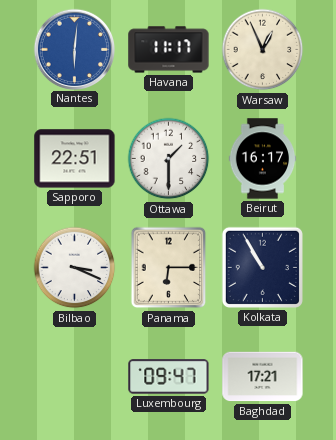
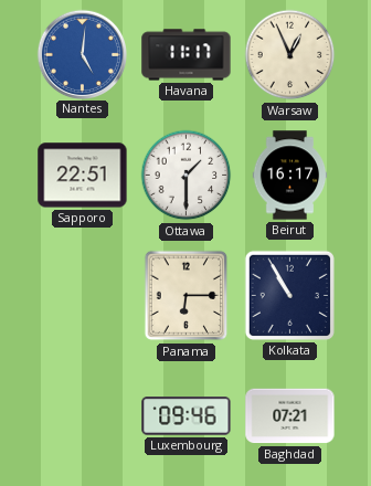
Nantes: 6:01 -> 5:01
Bilbao: 3:19 -> none
Luxembourg: 09:47 -> 09:46
Baghdad: 17:21 -> 07:21
